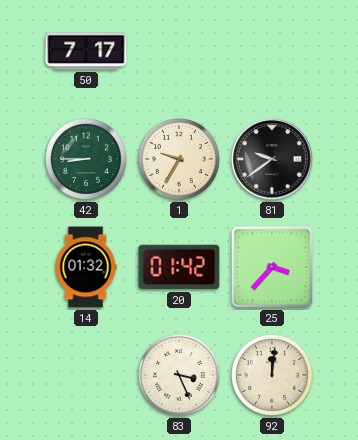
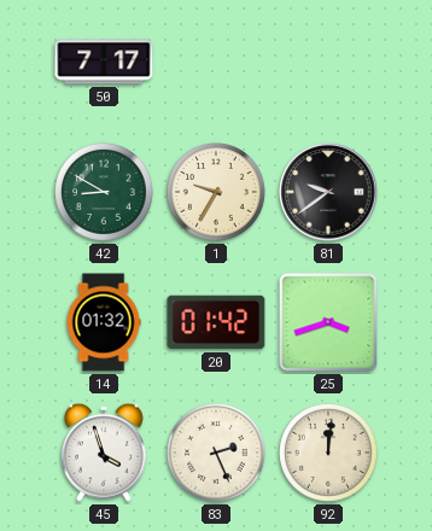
42: 8:45 -> 8:50
25: 3:37 -> 3:42
45: none -> 3:57
83: 3:26 -> 2:26
